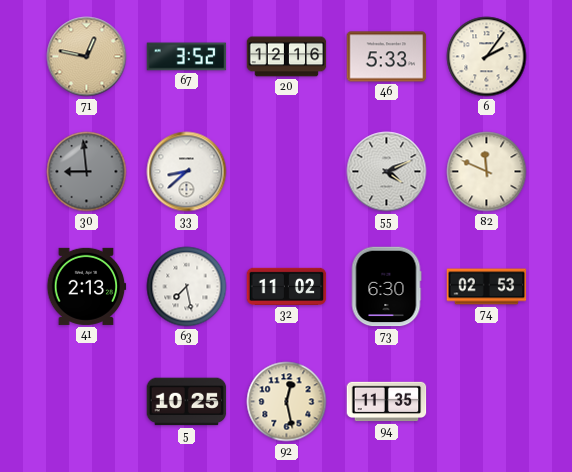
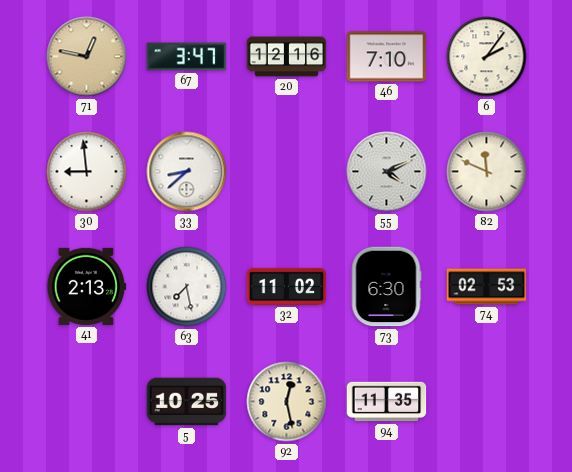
67: 3:52 -> 3:47
46: 5:33 -> 7:10
30 dial: grey -> white
